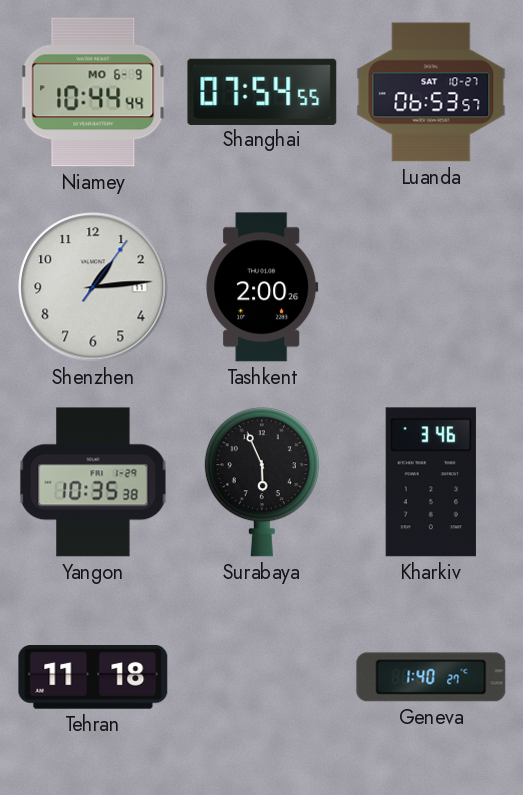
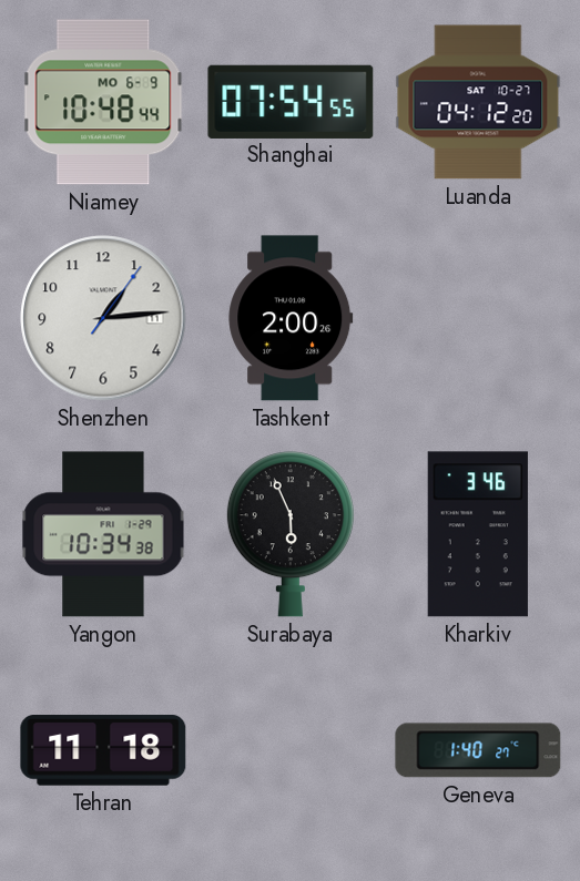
Niamey: 10:44 -> 10:48
Luanda: 06:53 -> 04:12
Yangon: 10:35 -> 10:34
